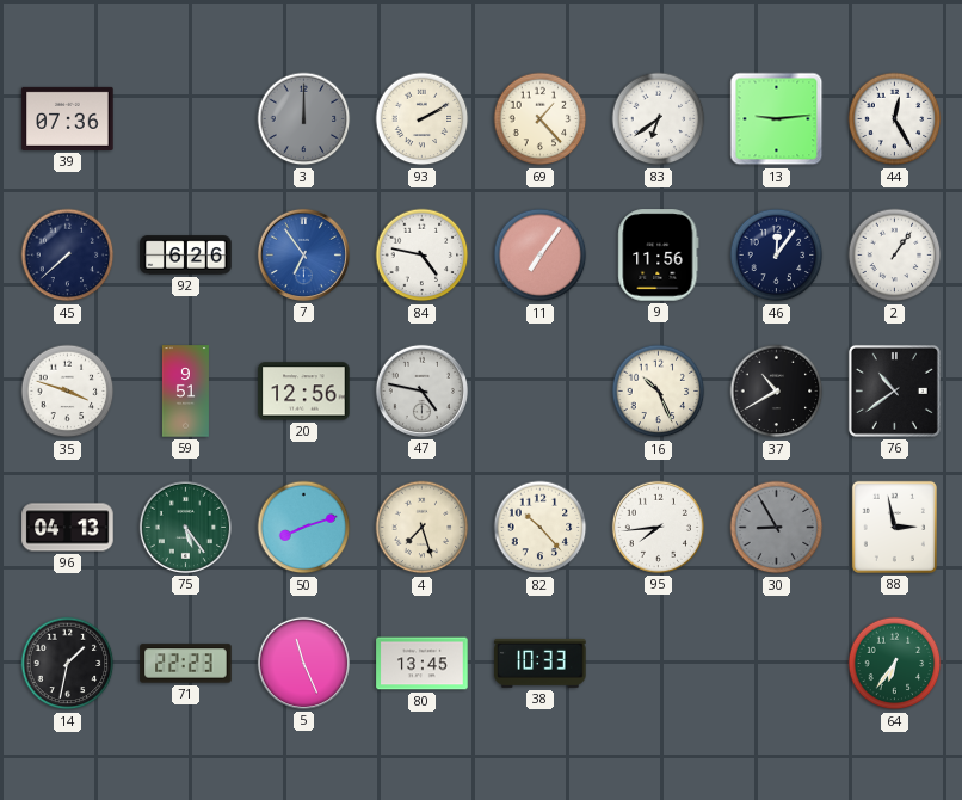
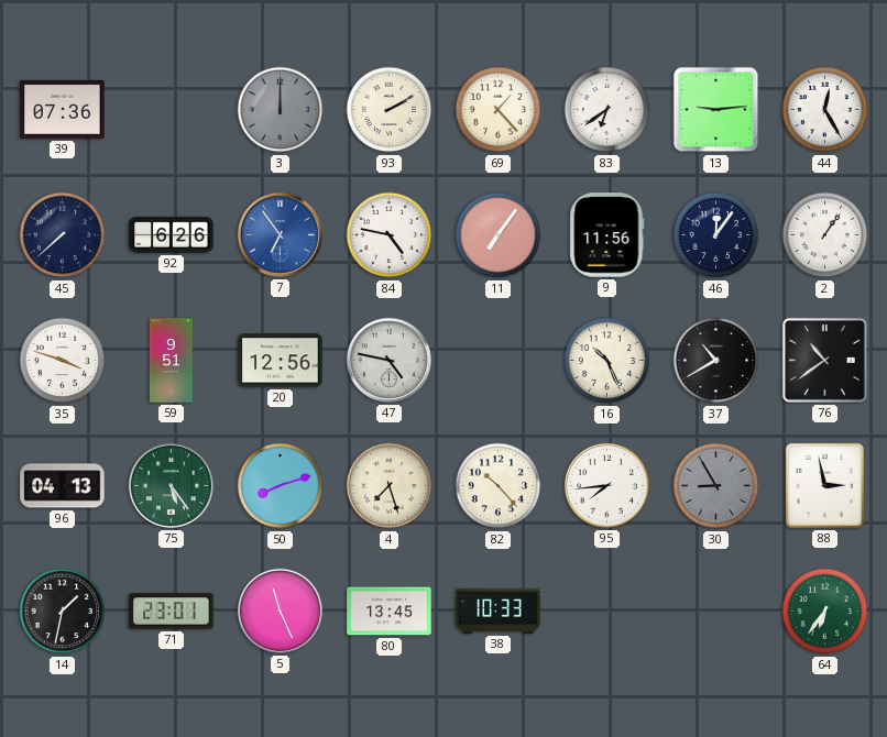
71: 22:23 -> 23:01
